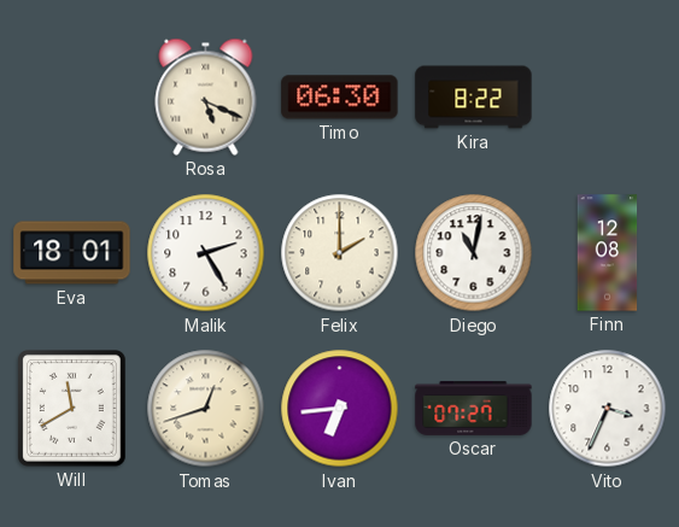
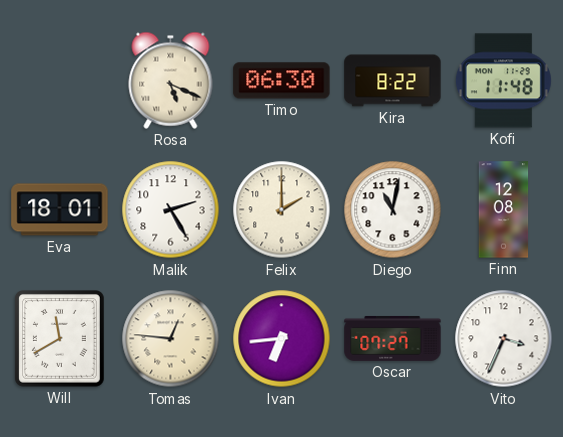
Kofi: none -> 11:48
Tomas: 12:42 -> 12:46
